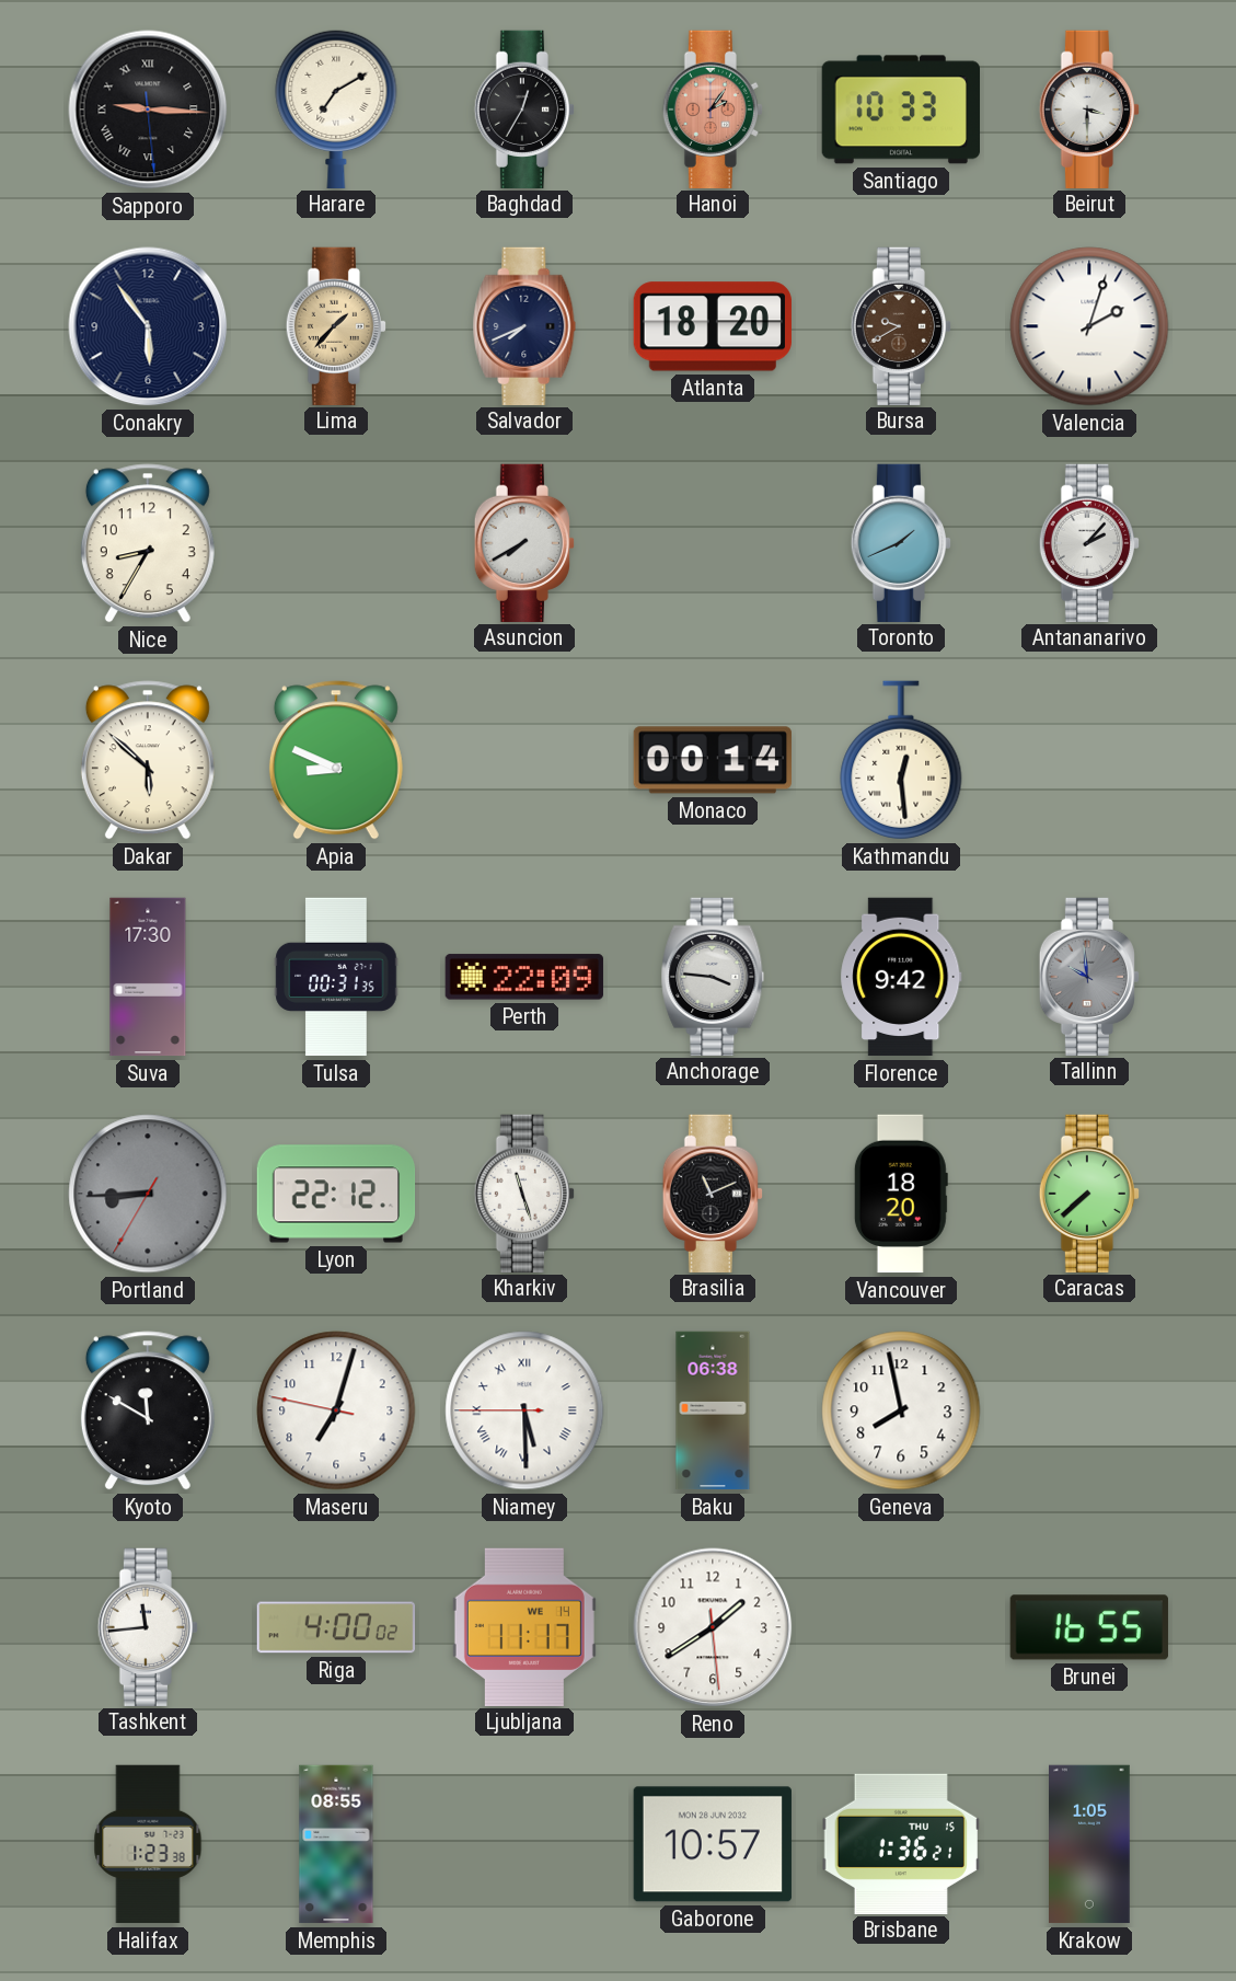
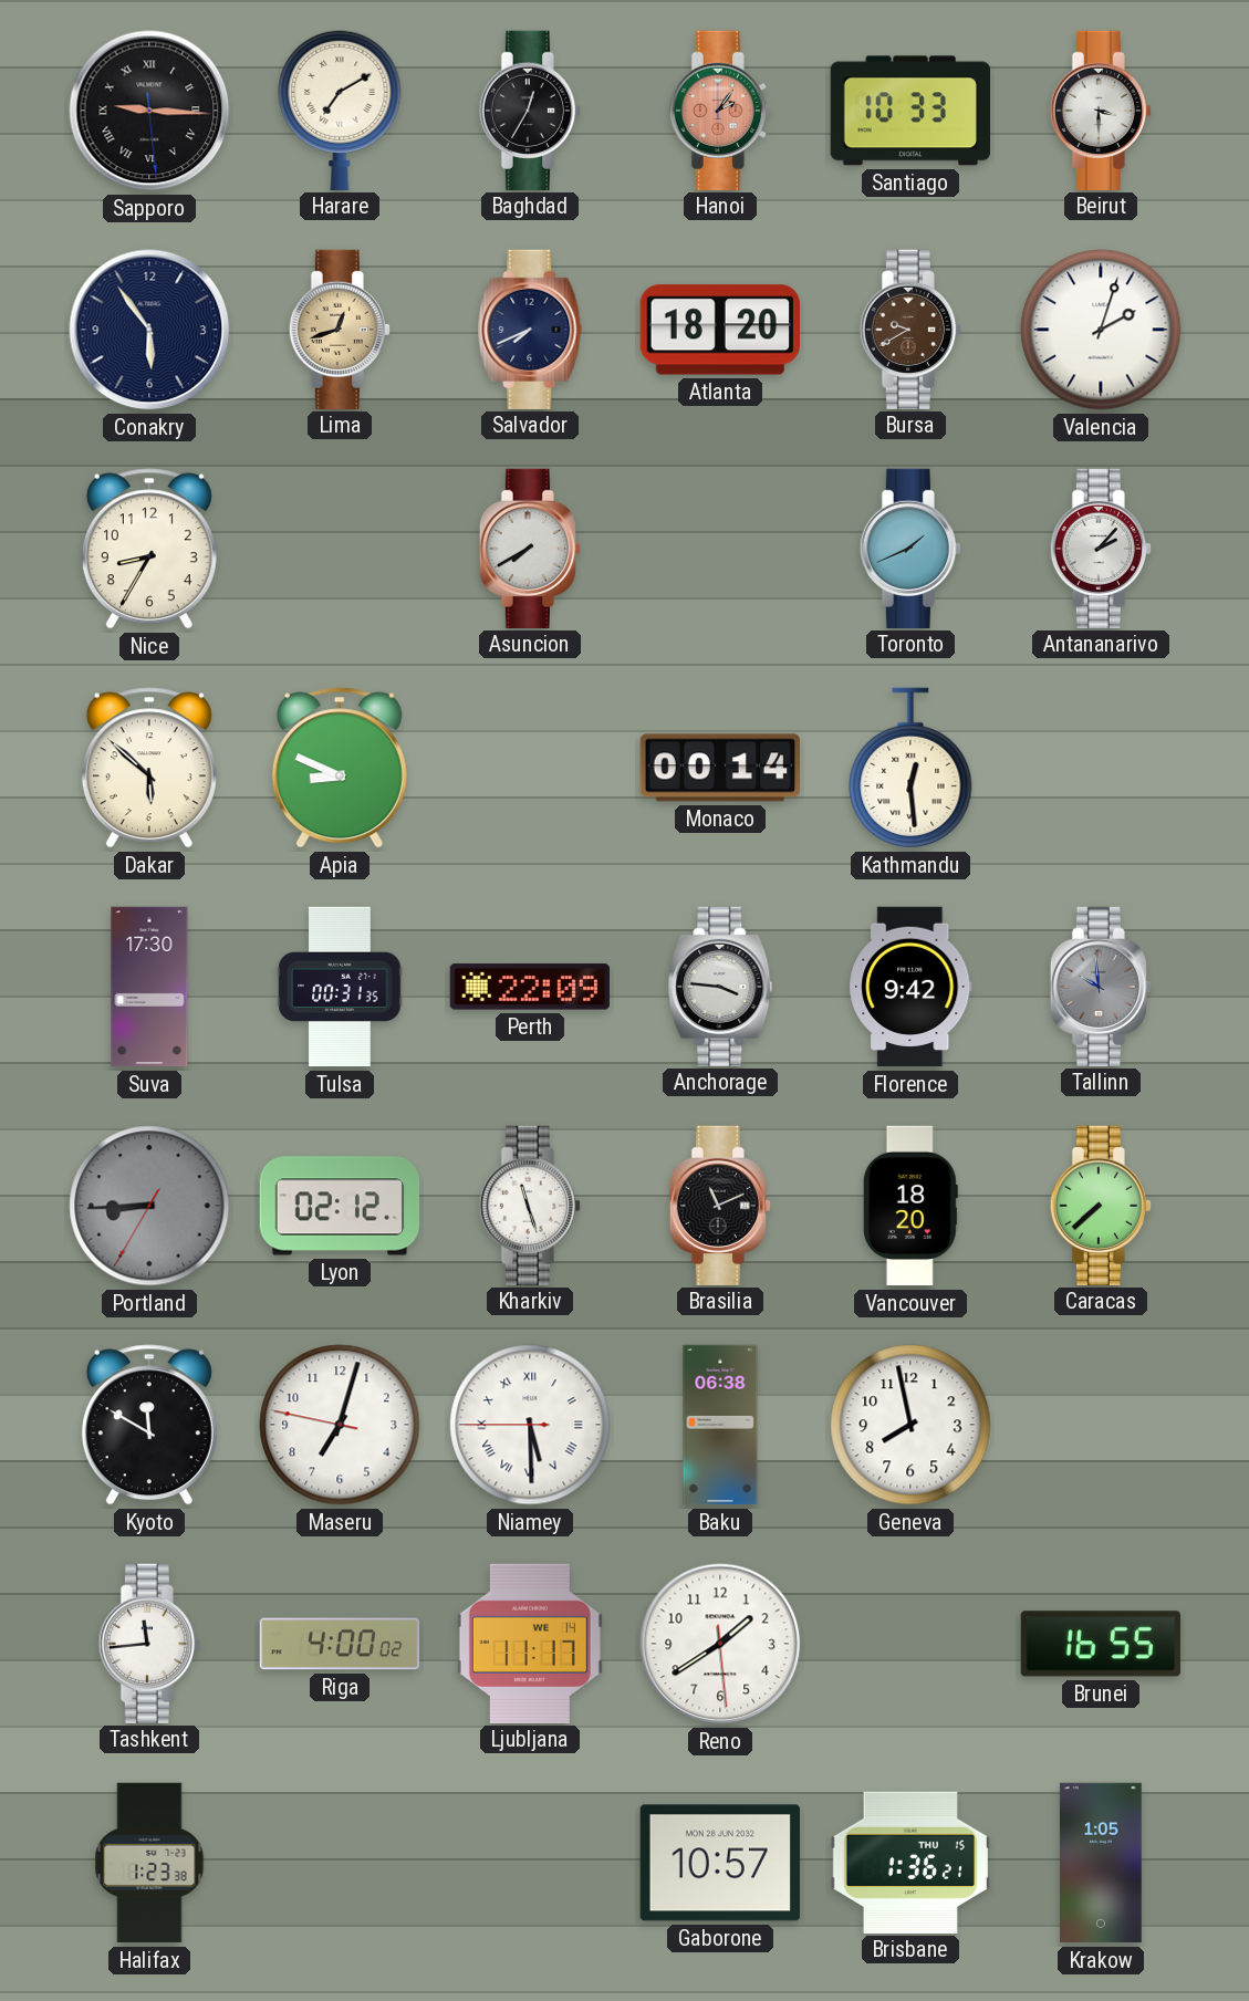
Lima: 1:37 -> 12:42
Lyon: 22:12 -> 02:12
Memphis: 08:55 -> none
